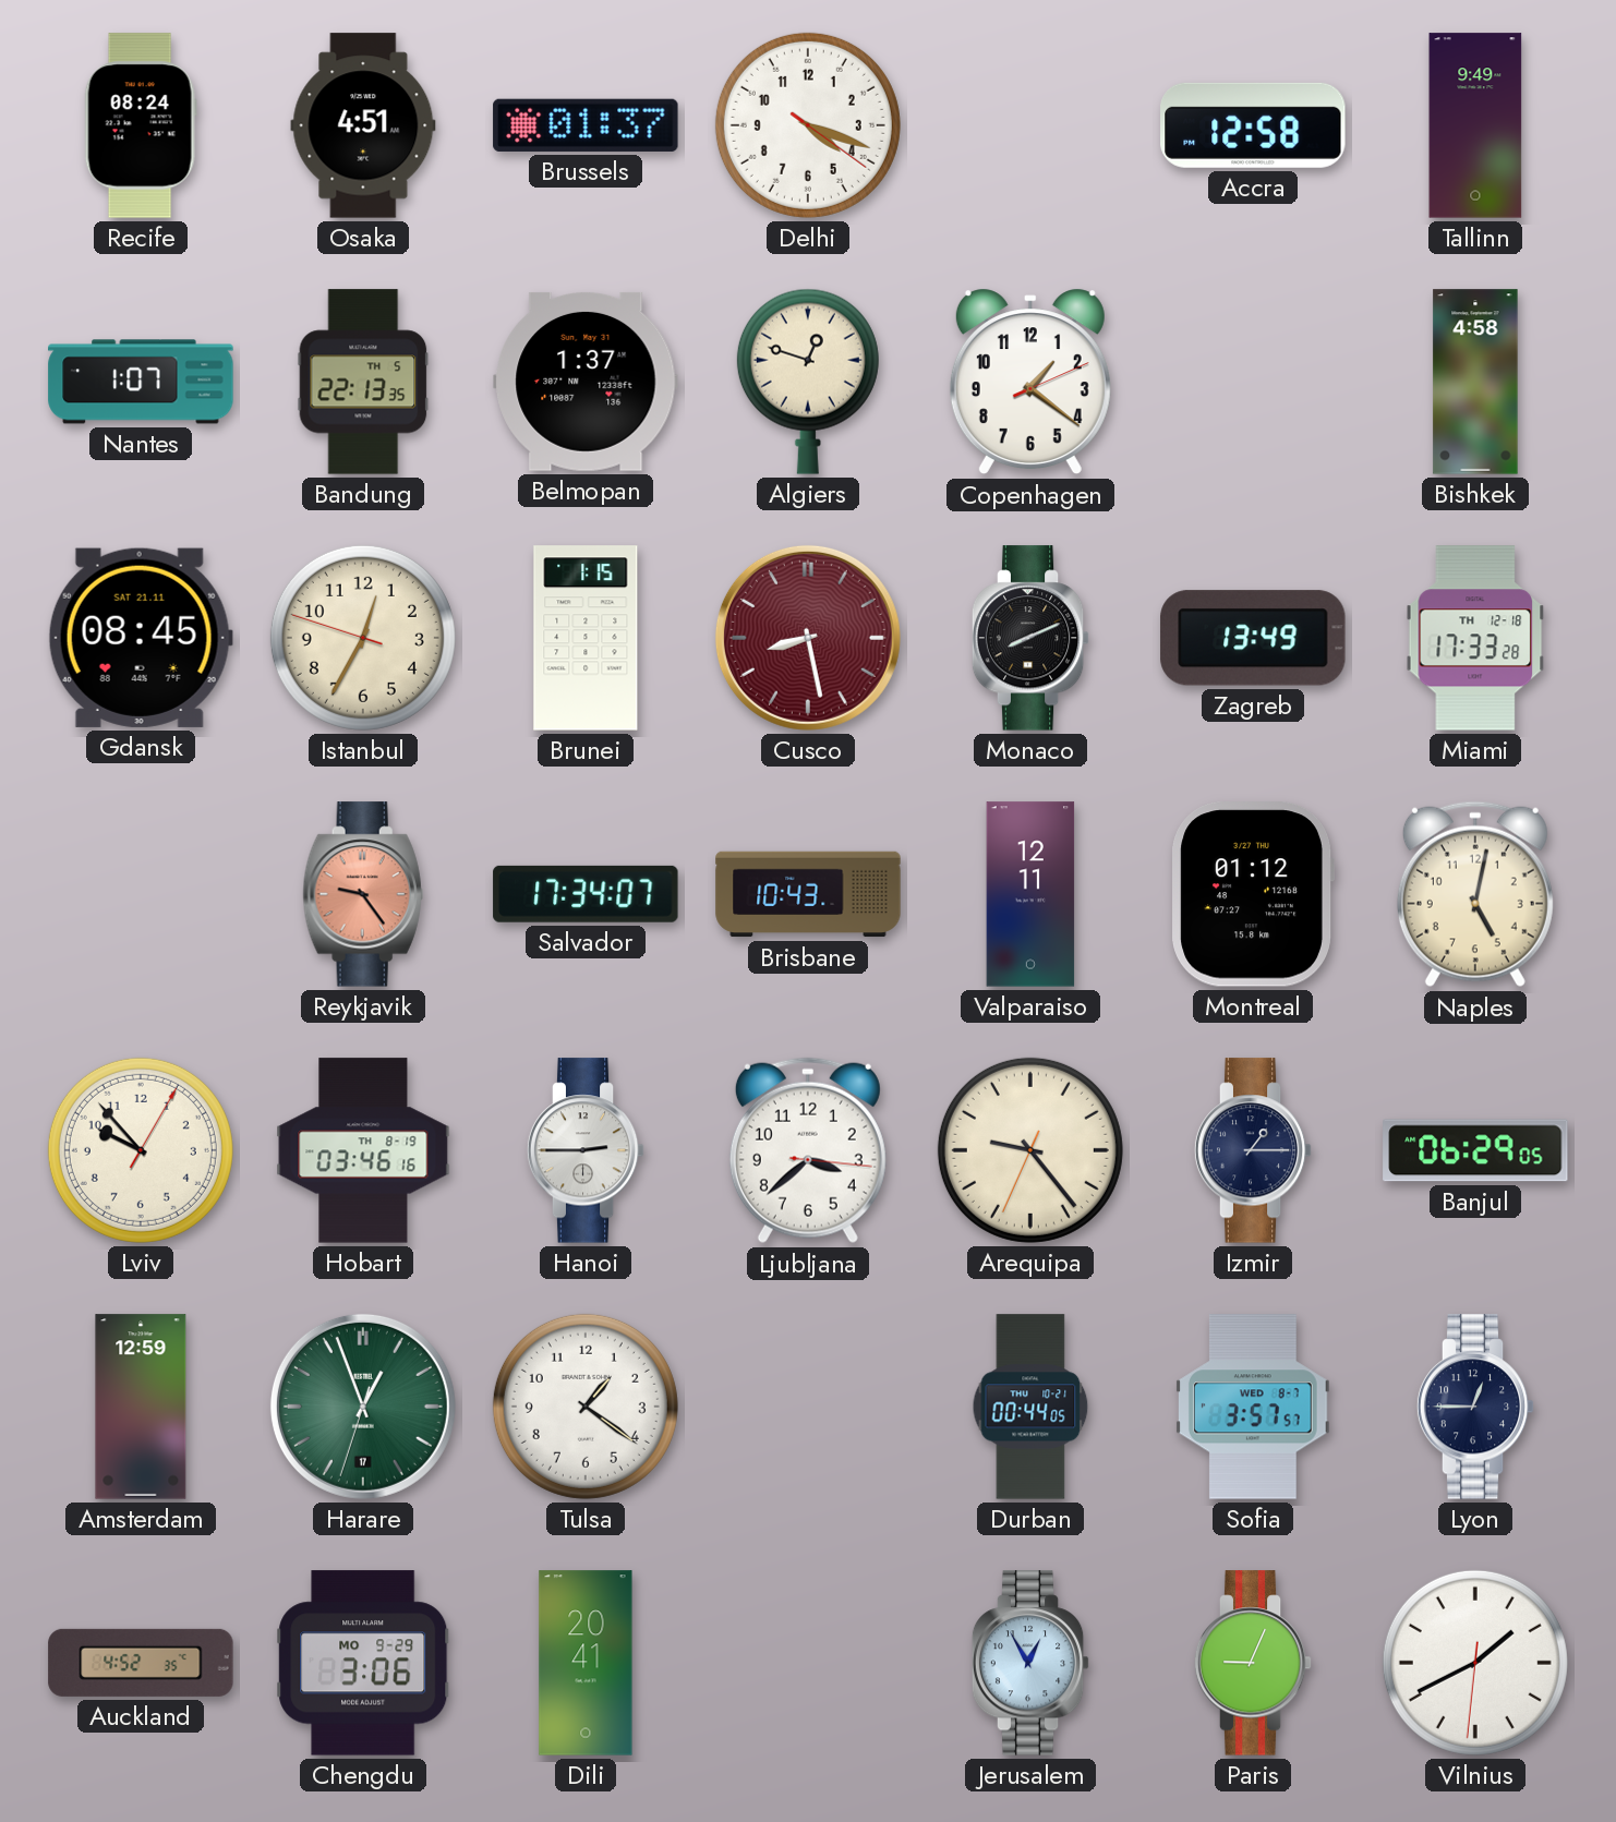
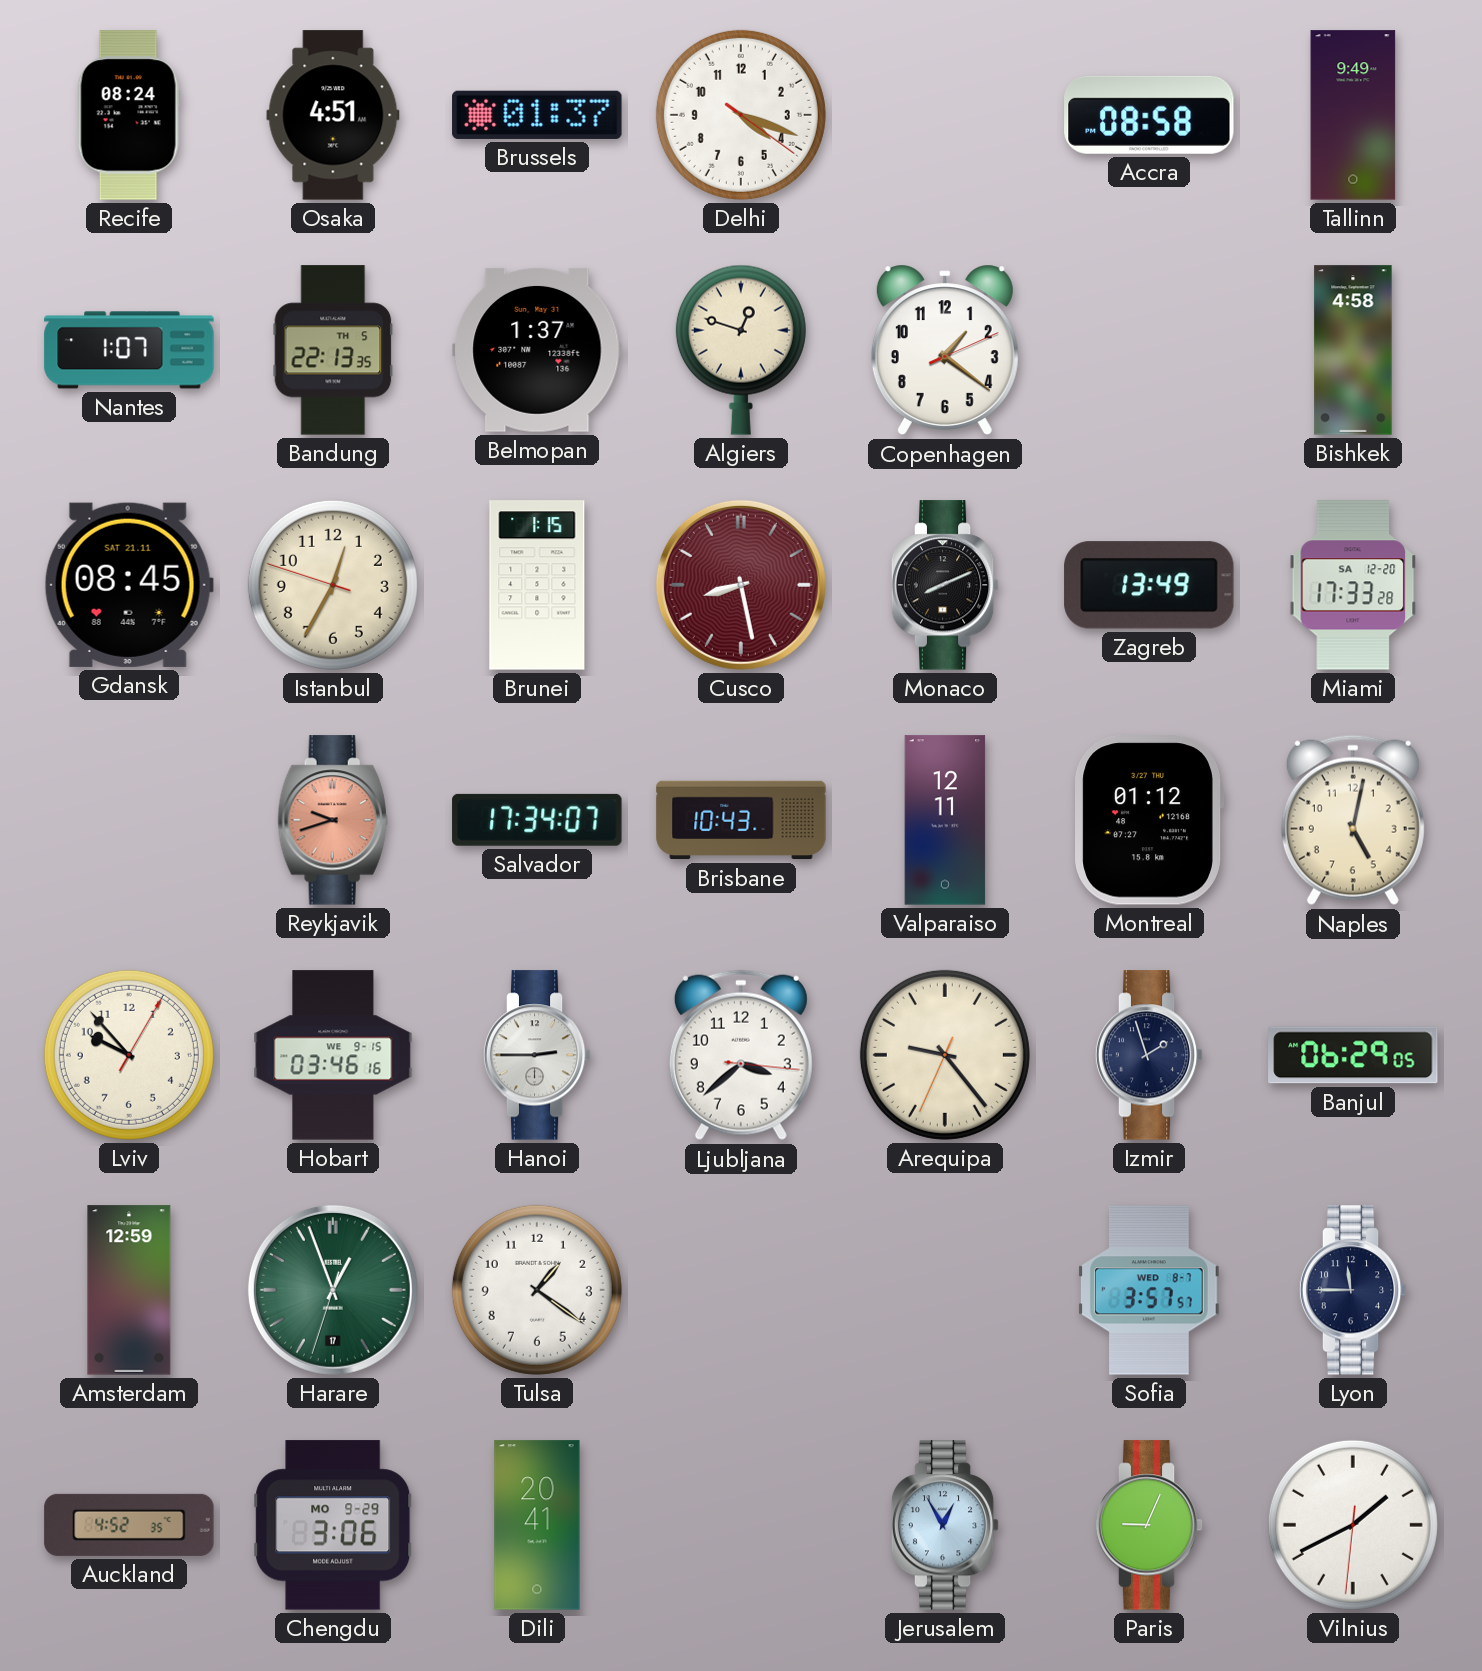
Accra: 12:58 -> 08:58
Miami date: TH 12-18 -> SA 12-20
Reykjavik: 9:24 -> 9:42
Hobart date: TH 8-19 -> WE 9-15
Izmir: 1:15 -> 1:57
Durban: 00:44 -> none
Lyon: 12:45 -> 11:45
